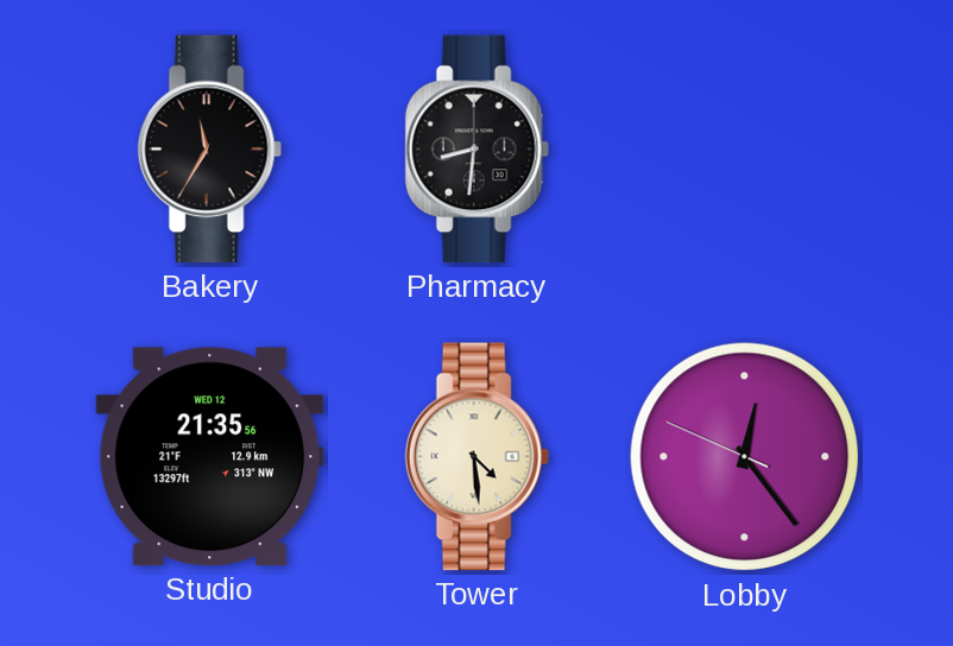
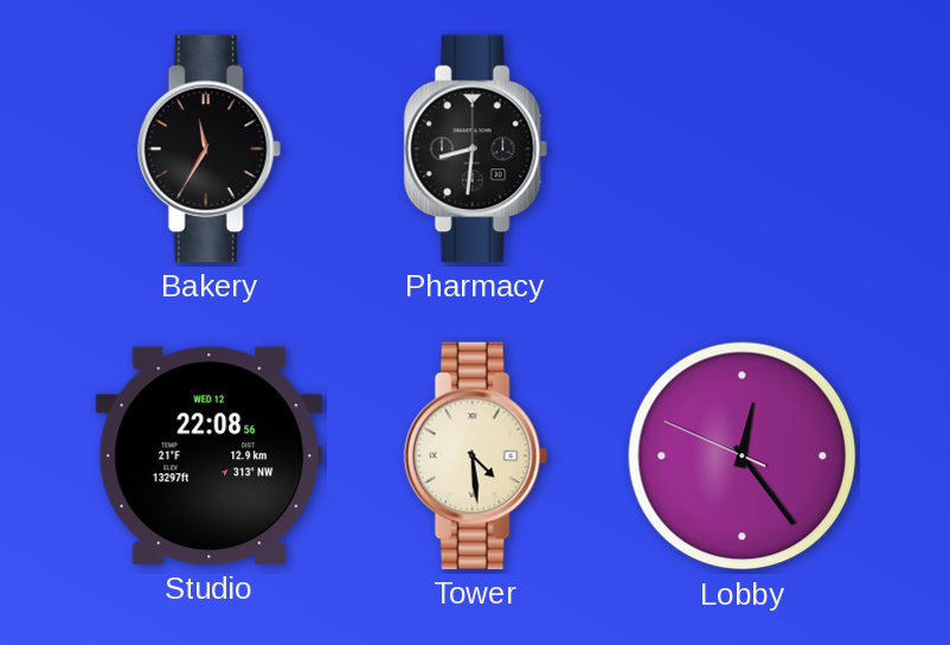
Studio: 21:35 -> 22:08
